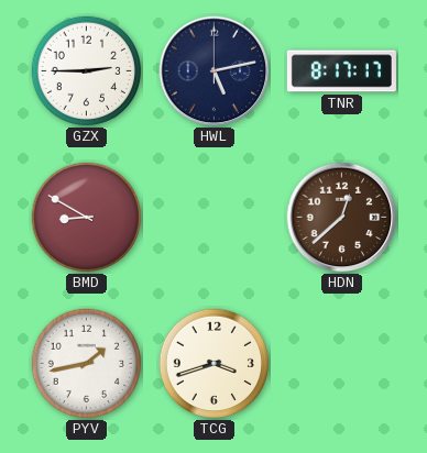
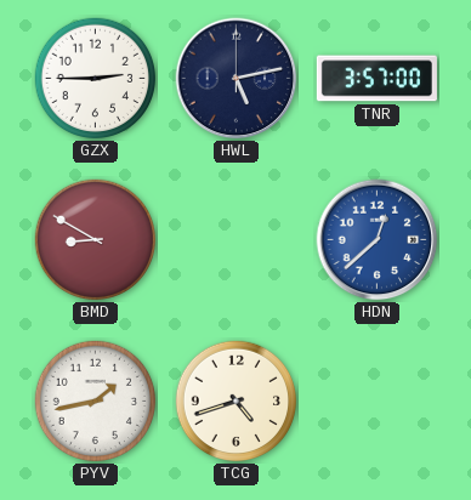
TNR: 8:17 -> 3:57
HDN dial: brown -> blue
TCG: 3:42 -> 4:42
